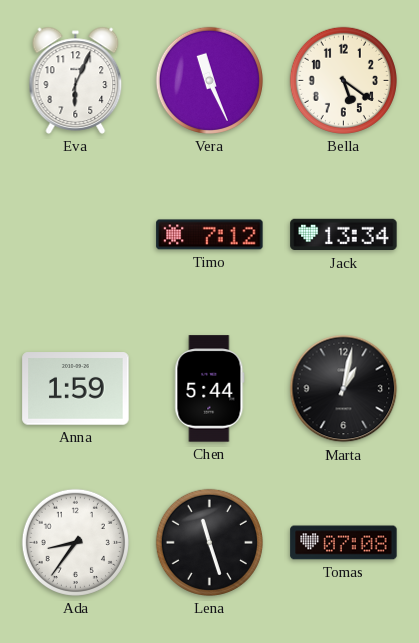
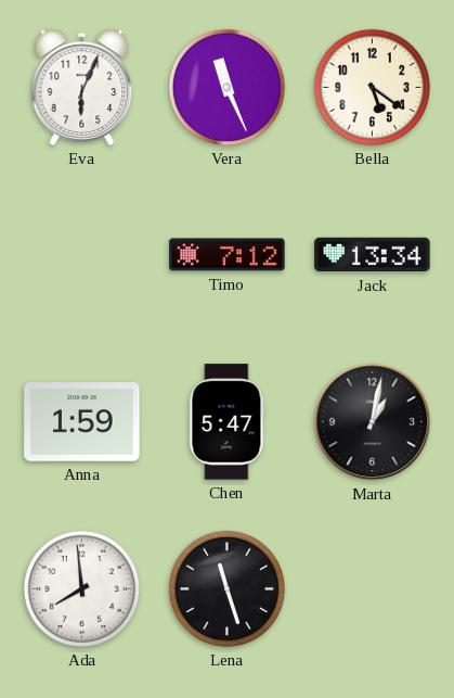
Chen: 5:44 -> 5:47
Ada: 8:36 -> 7:59
Tomas: 07:08 -> none
